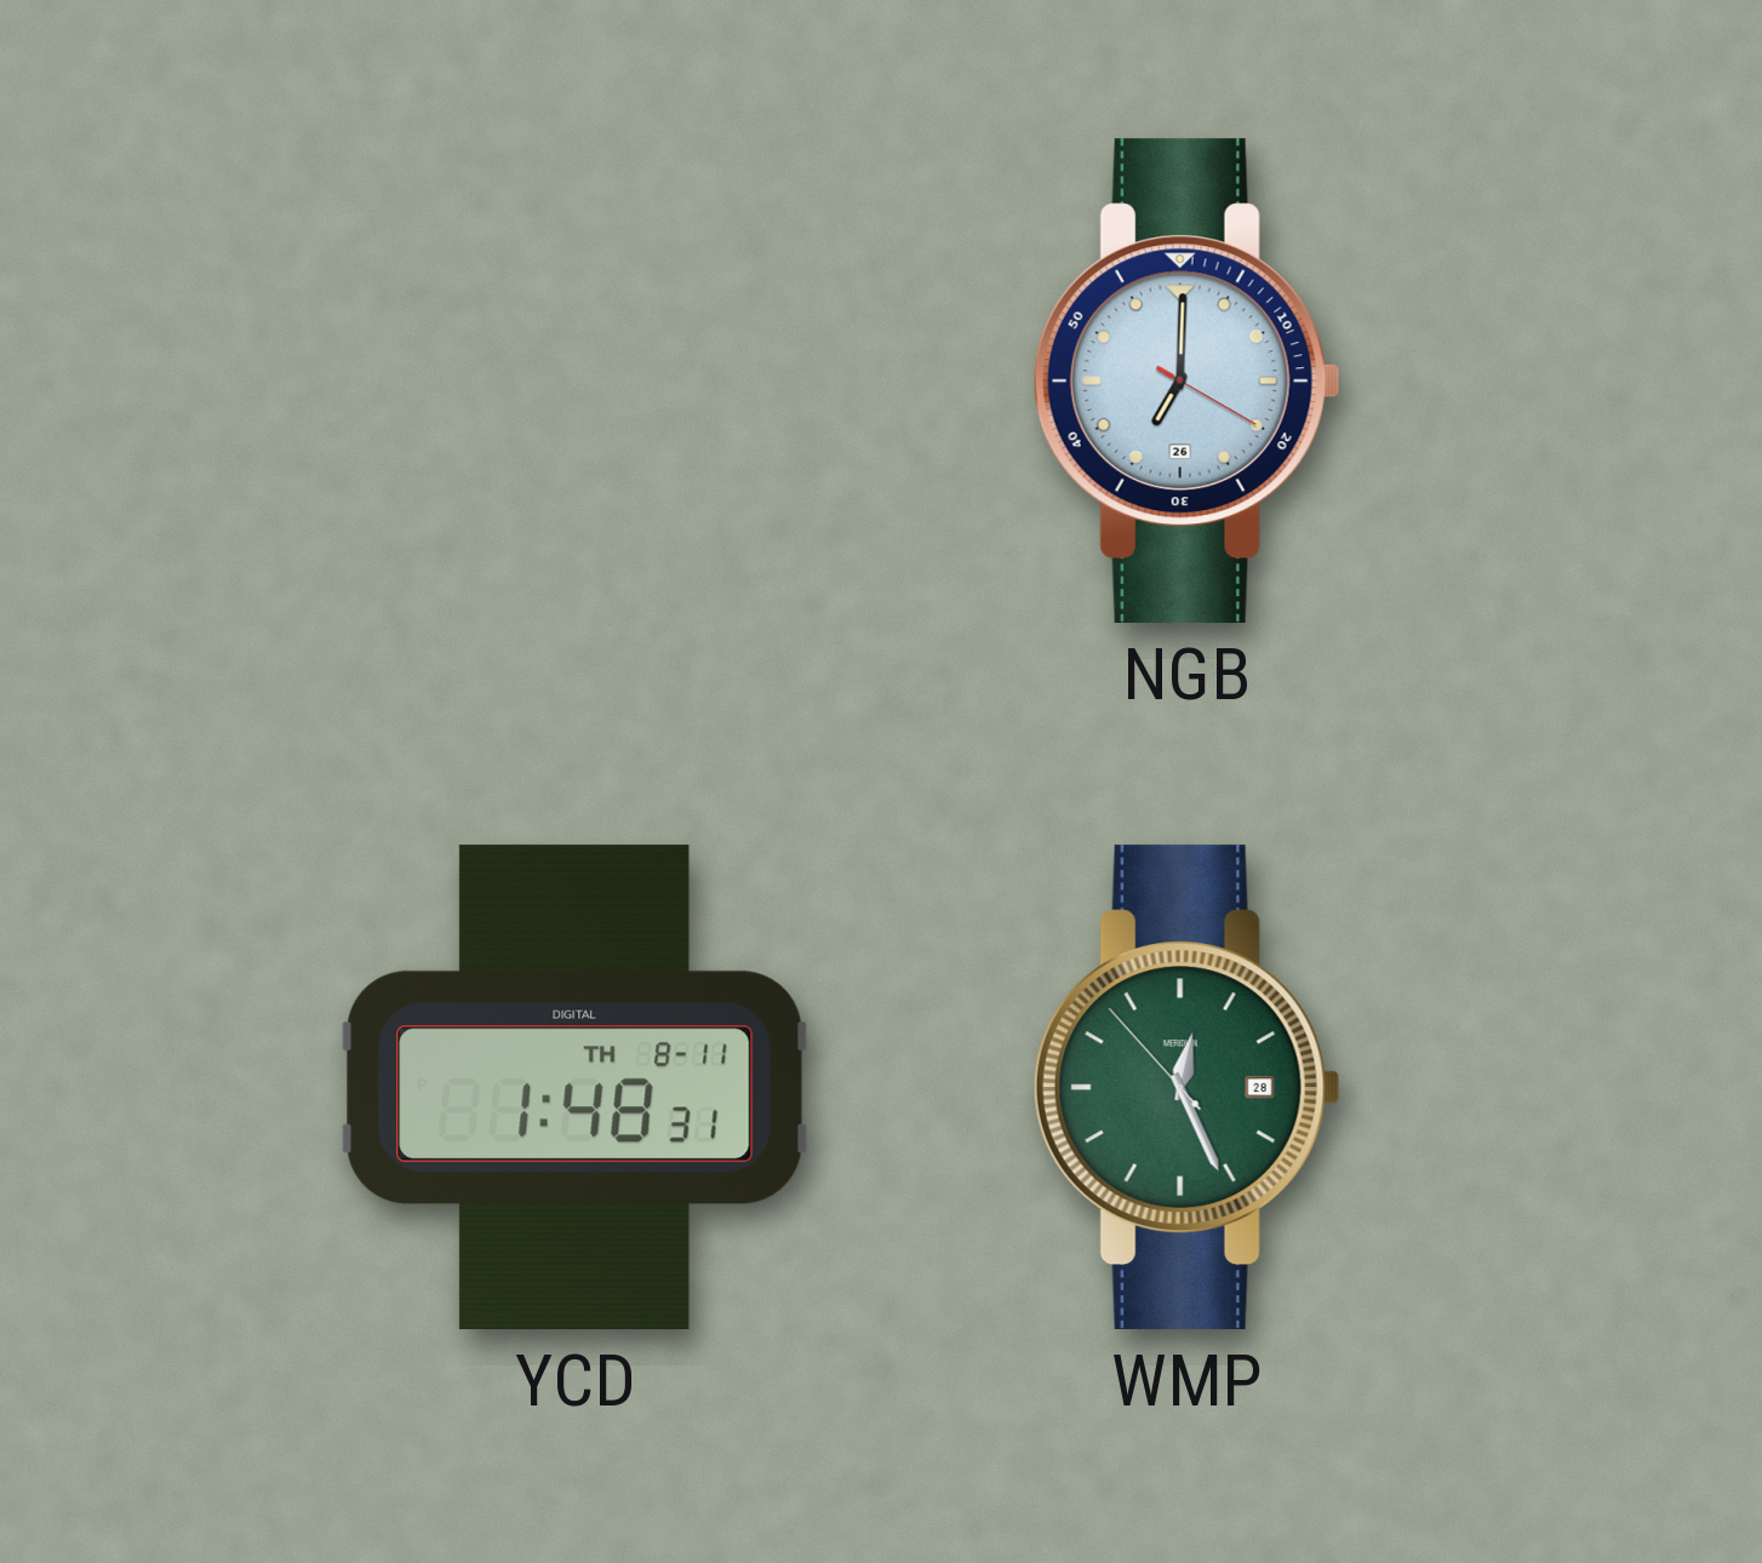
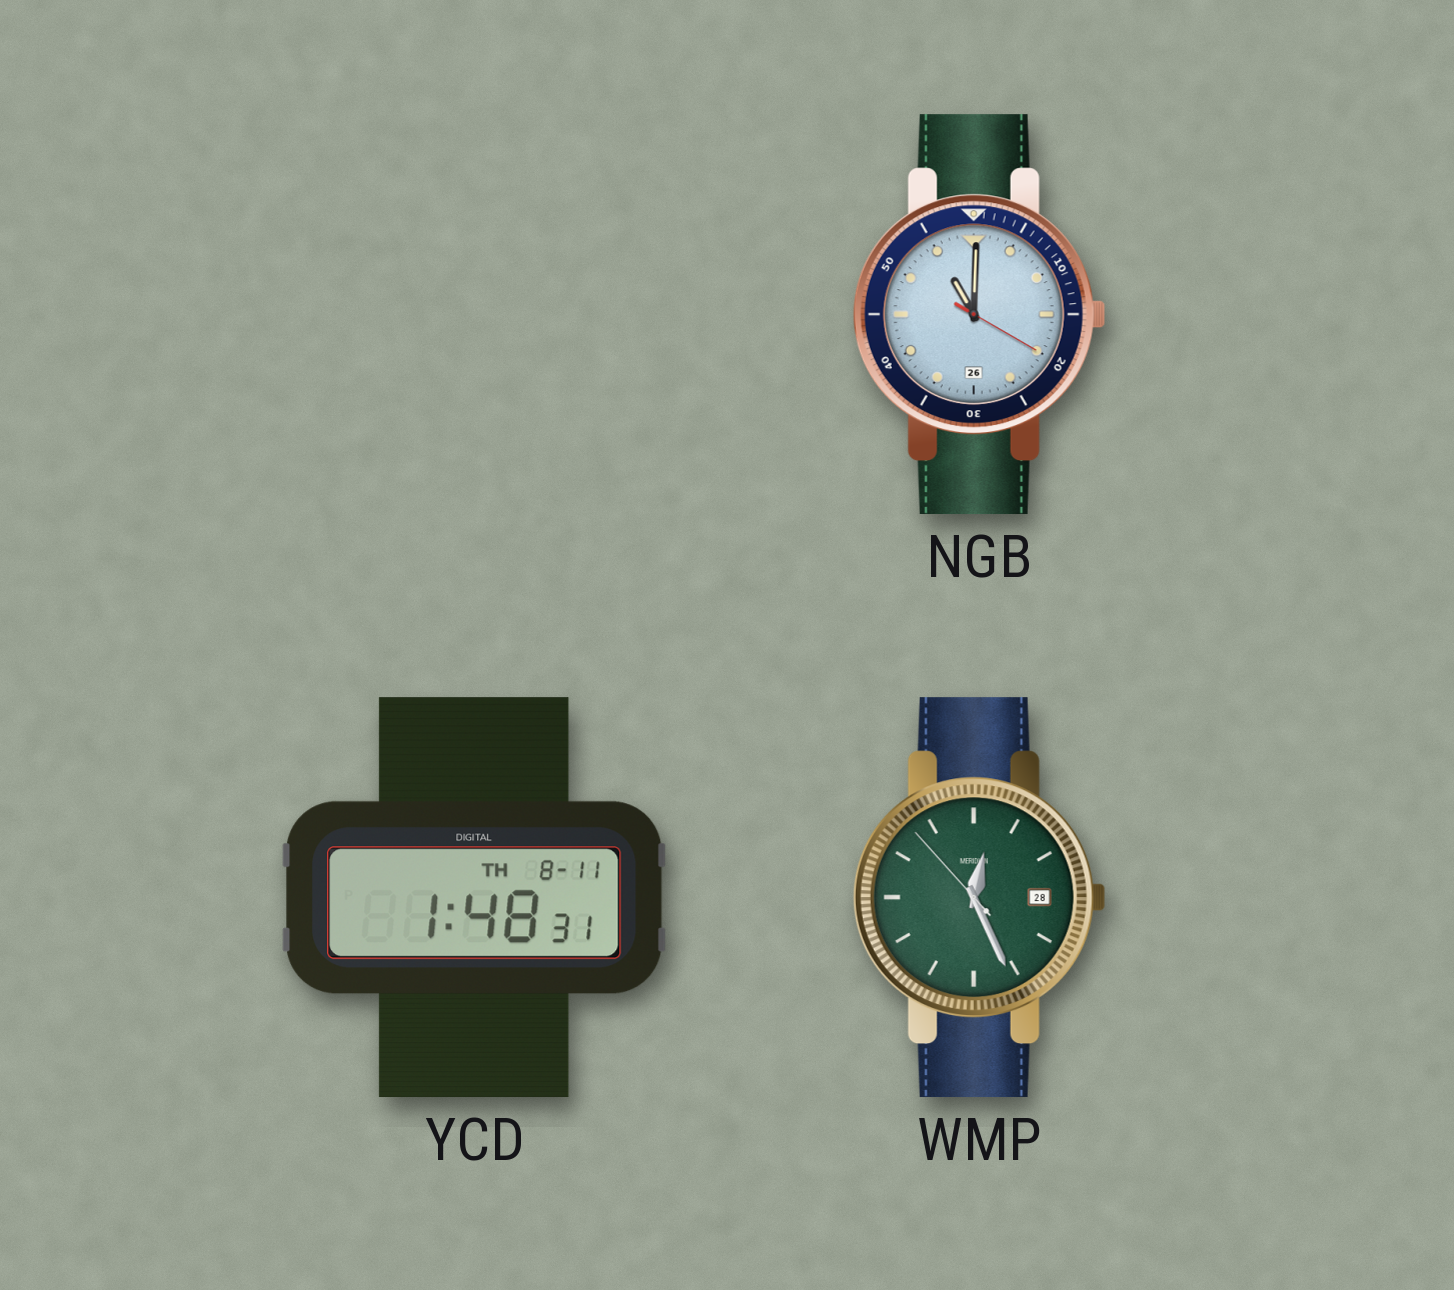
NGB: 7:00 -> 11:00
